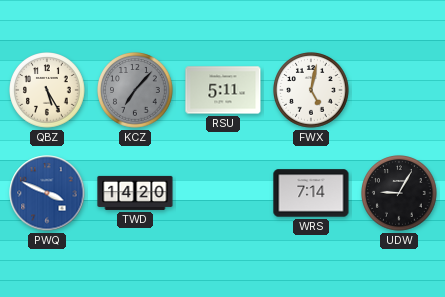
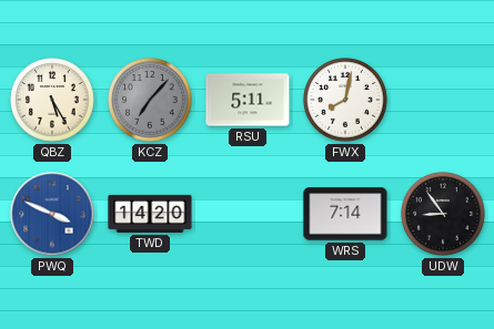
FWX: 5:02 -> 8:02
UDW: 9:05 -> 8:54
